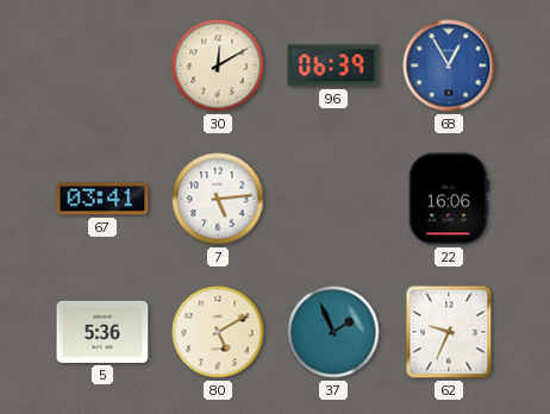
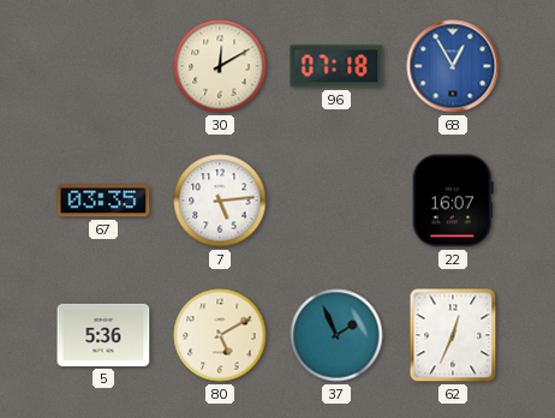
96: 06:39 -> 07:18
67: 03:41 -> 03:35
22: 16:06 -> 16:07
62: 9:34 -> 12:34
